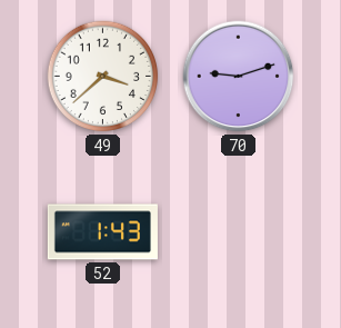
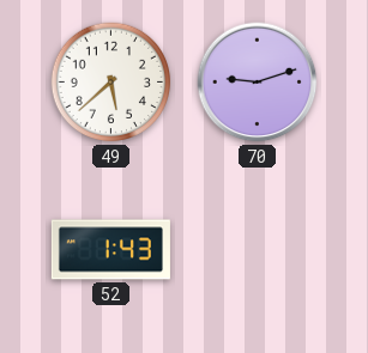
49: 3:38 -> 5:38
